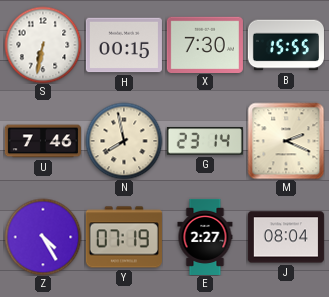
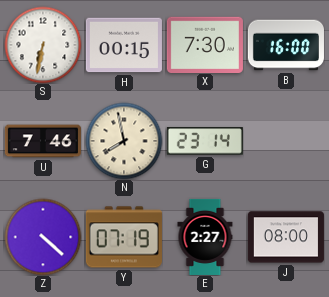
B: 15:55 -> 16:00
M: 2:19 -> none
Z: 4:25 -> 4:22
J: 08:04 -> 08:00
